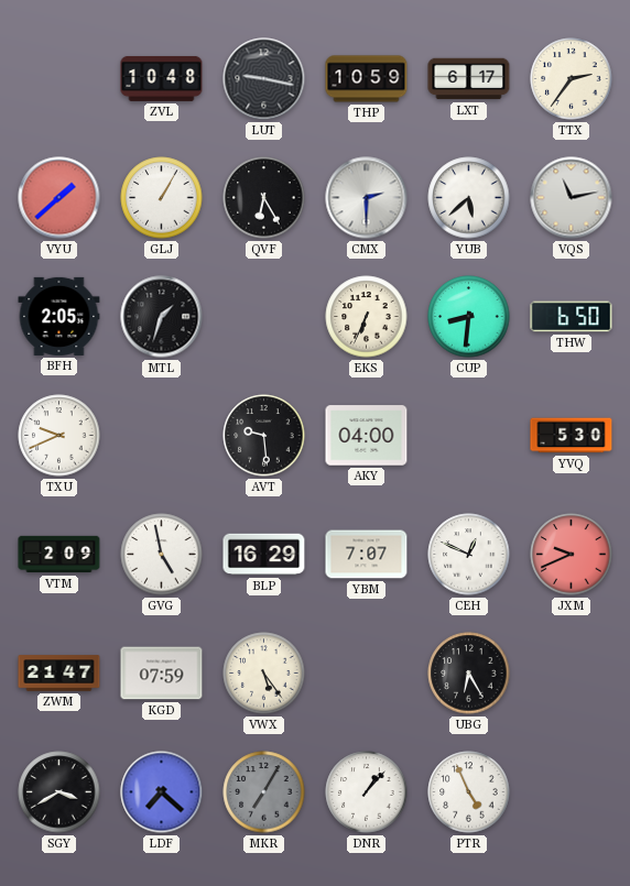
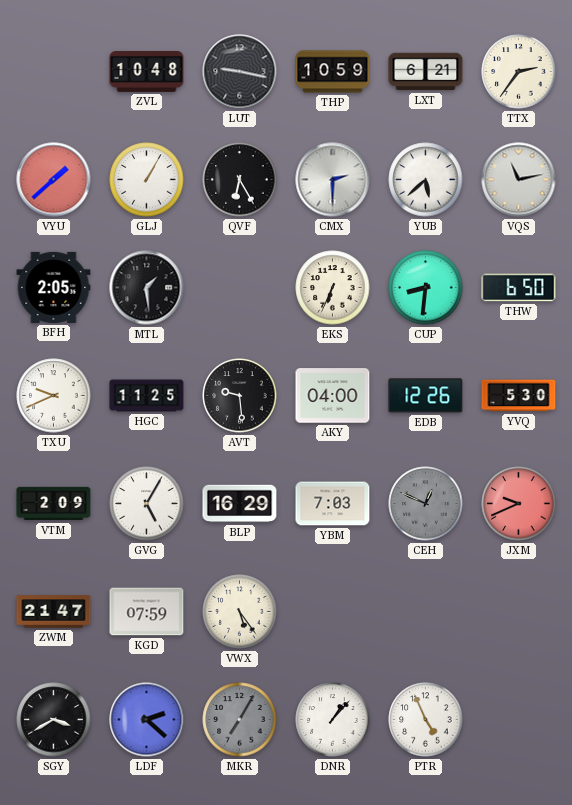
LXT: 6:17 -> 6:21
MTL: 1:33 -> 1:29
HGC: none -> 11:25
EDB: none -> 12:26
GVG: 4:58 -> 5:05
YBM: 7:07 -> 7:03
CEH dial: white -> grey
UBG: 6:25 -> none
LDF: 7:22 -> 2:22
